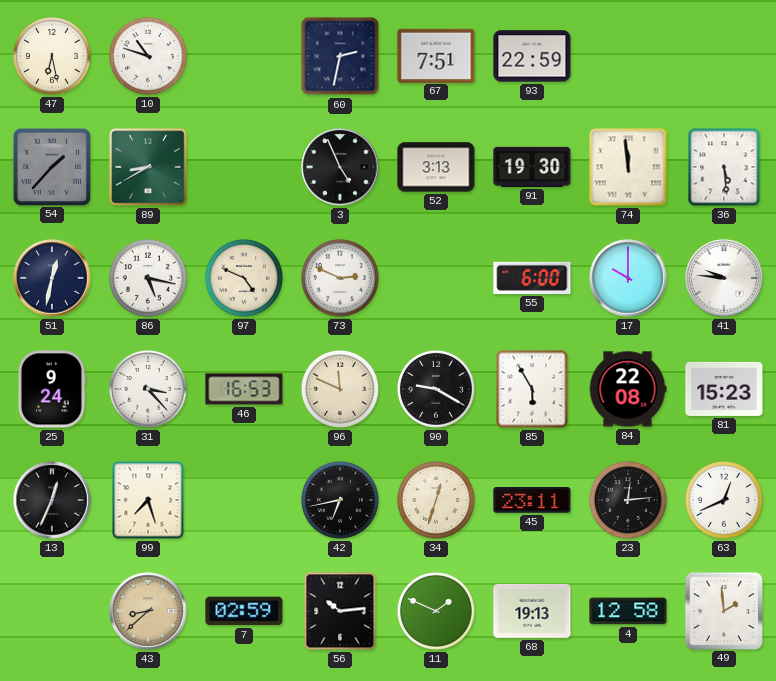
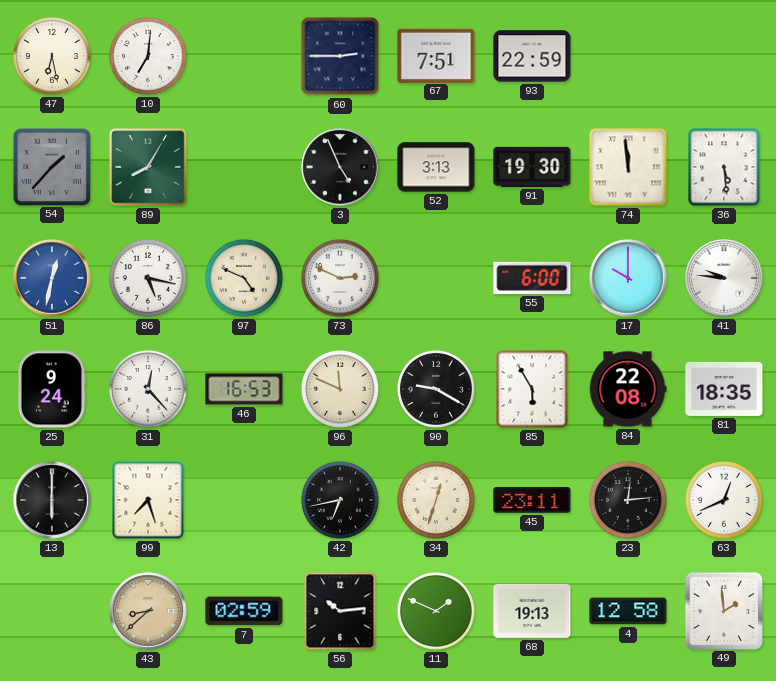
10: 10:48 -> 7:01
60: 2:32 -> 2:45
89: 8:40 -> 8:05
51 dial: navy -> blue
31: 3:23 -> 12:23
81: 15:23 -> 18:35
13: 12:34 -> 6:00
